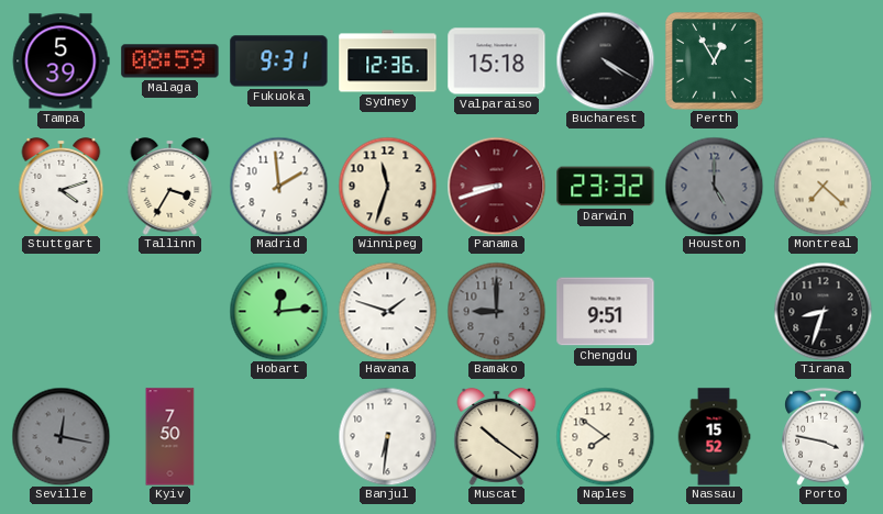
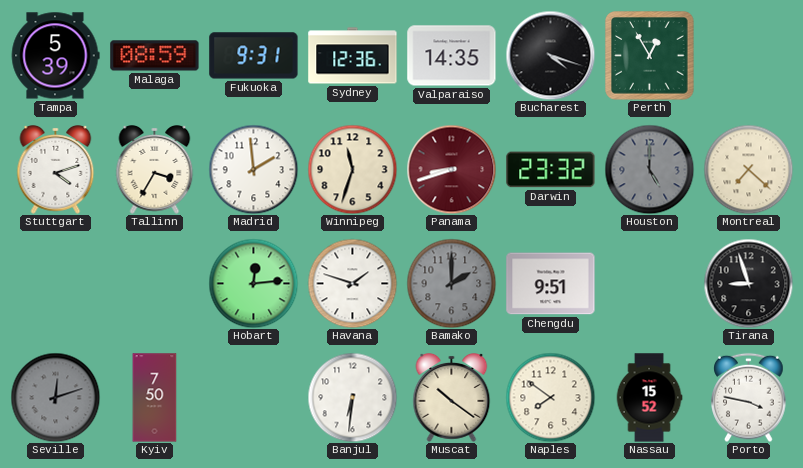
Valparaiso: 15:18 -> 14:35
Bucharest: 4:20 -> 4:18
Bamako: 9:00 -> 2:00
Tirana: 8:33 -> 8:57
Seville: 12:17 -> 12:12
